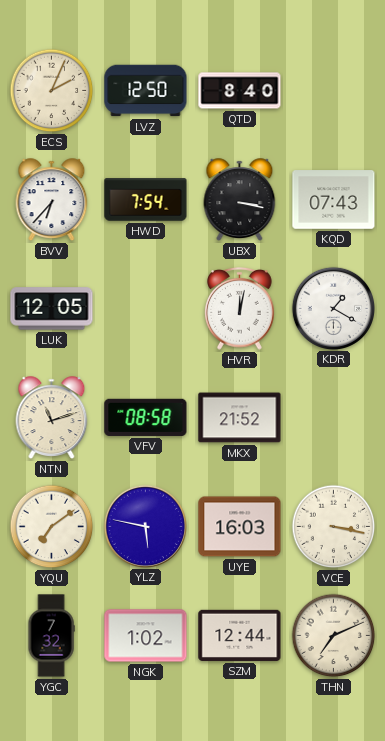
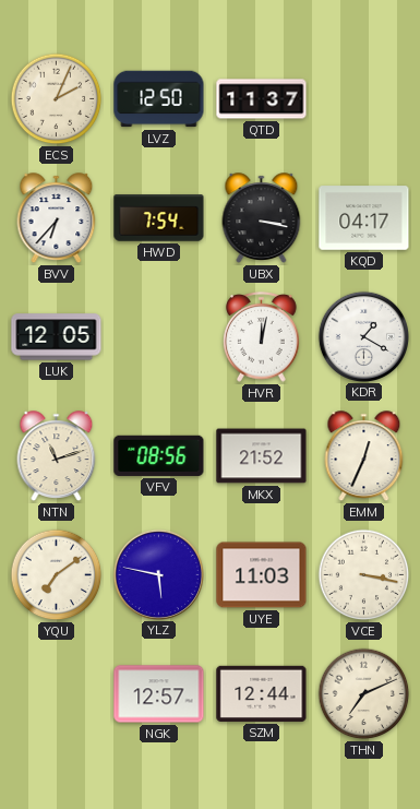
QTD: 8:40 -> 11:37
KQD: 07:43 -> 04:17
VFV: 08:58 -> 08:56
EMM: none -> 12:34
UYE: 16:03 -> 11:03
YGC: 7:32 -> none
NGK: 1:02 -> 12:57
